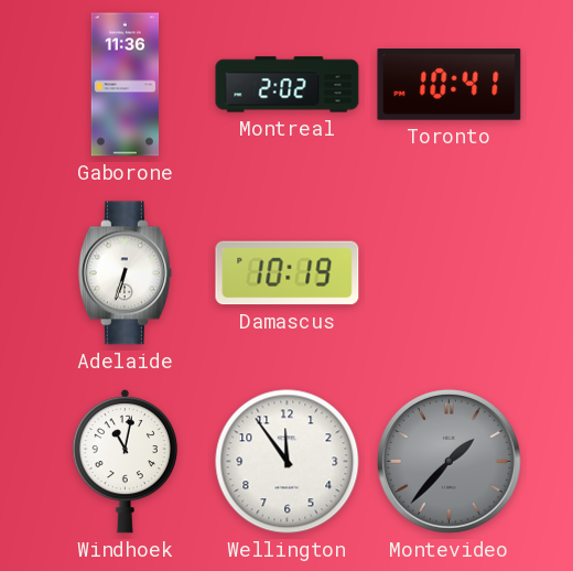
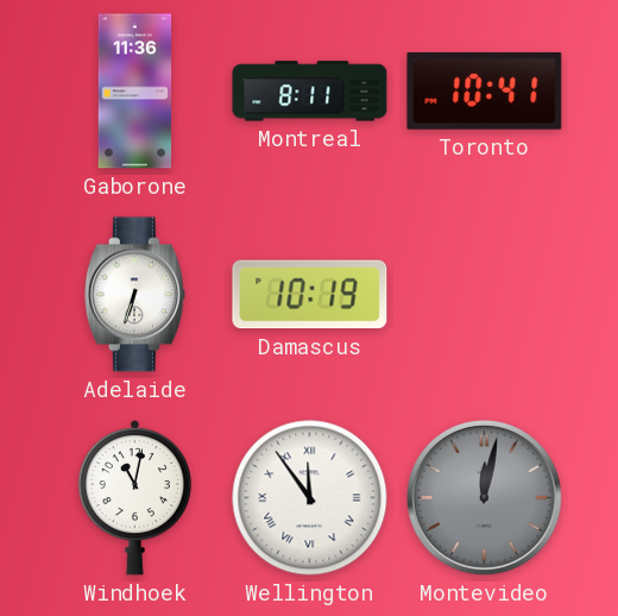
Montreal: 2:02 -> 8:11
Wellington numerals: Arabic -> Roman
Montevideo: 1:37 -> 12:02
